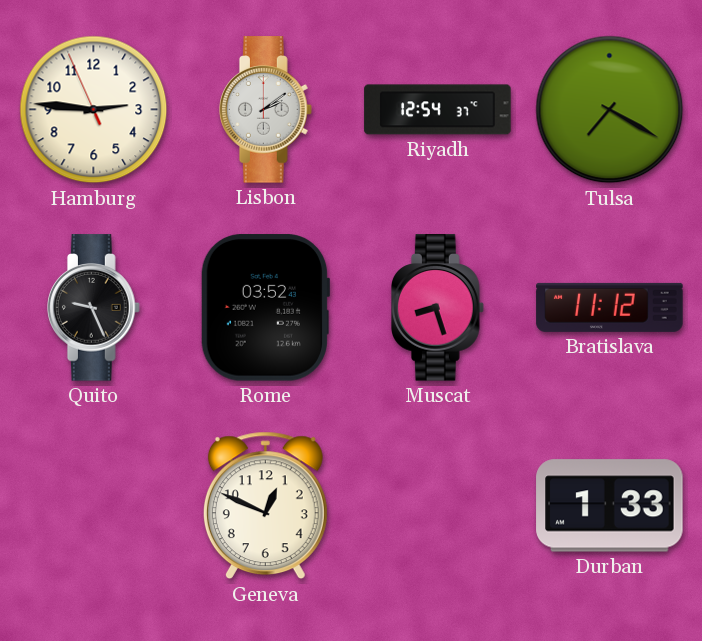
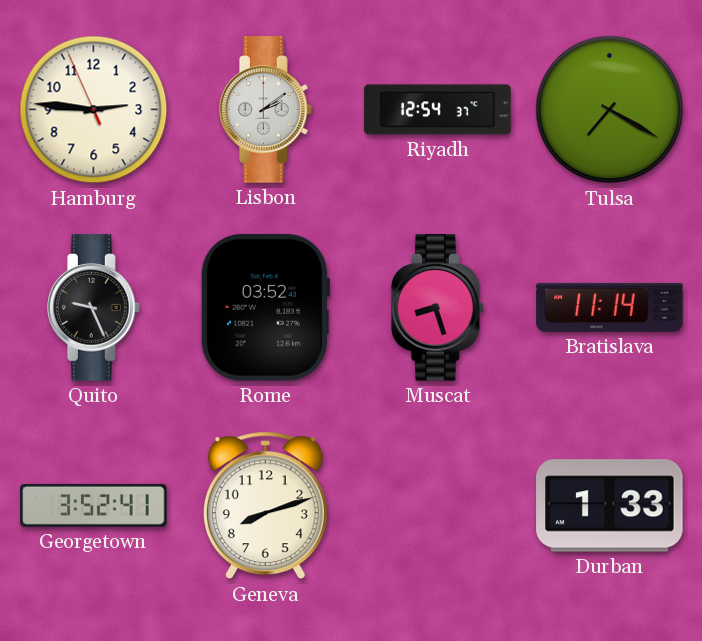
Bratislava: 11:12 -> 11:14
Georgetown: none -> 3:52
Geneva: 12:49 -> 8:12
